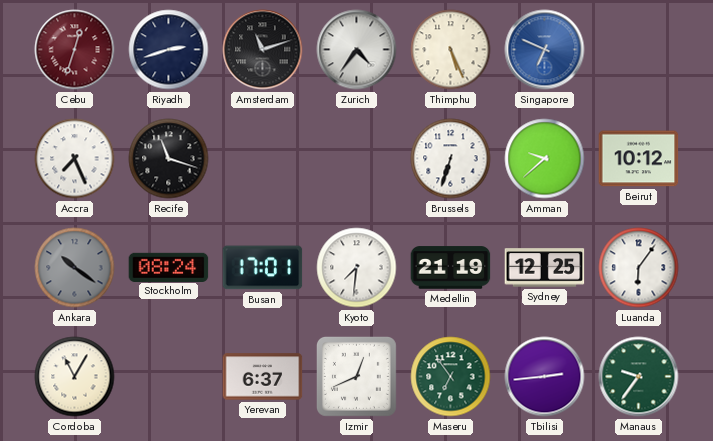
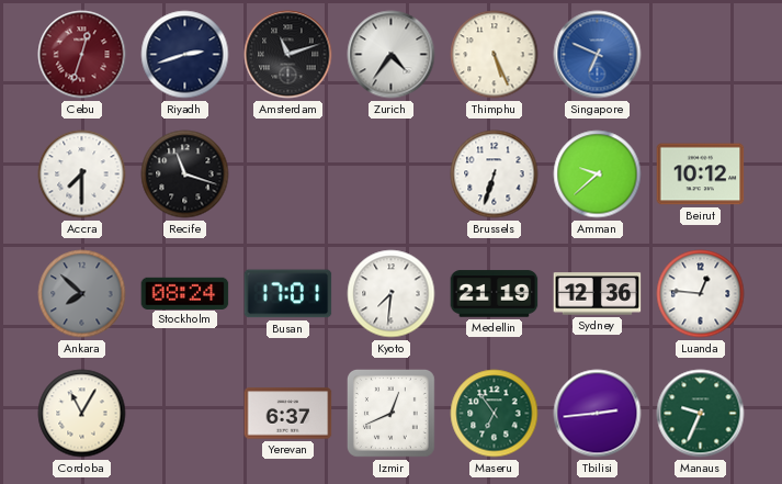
Accra: 7:26 -> 7:30
Ankara: 10:21 -> 7:52
Sydney: 12:25 -> 12:36
Luanda: 6:06 -> 12:46
Manaus: 9:36 -> 9:34
